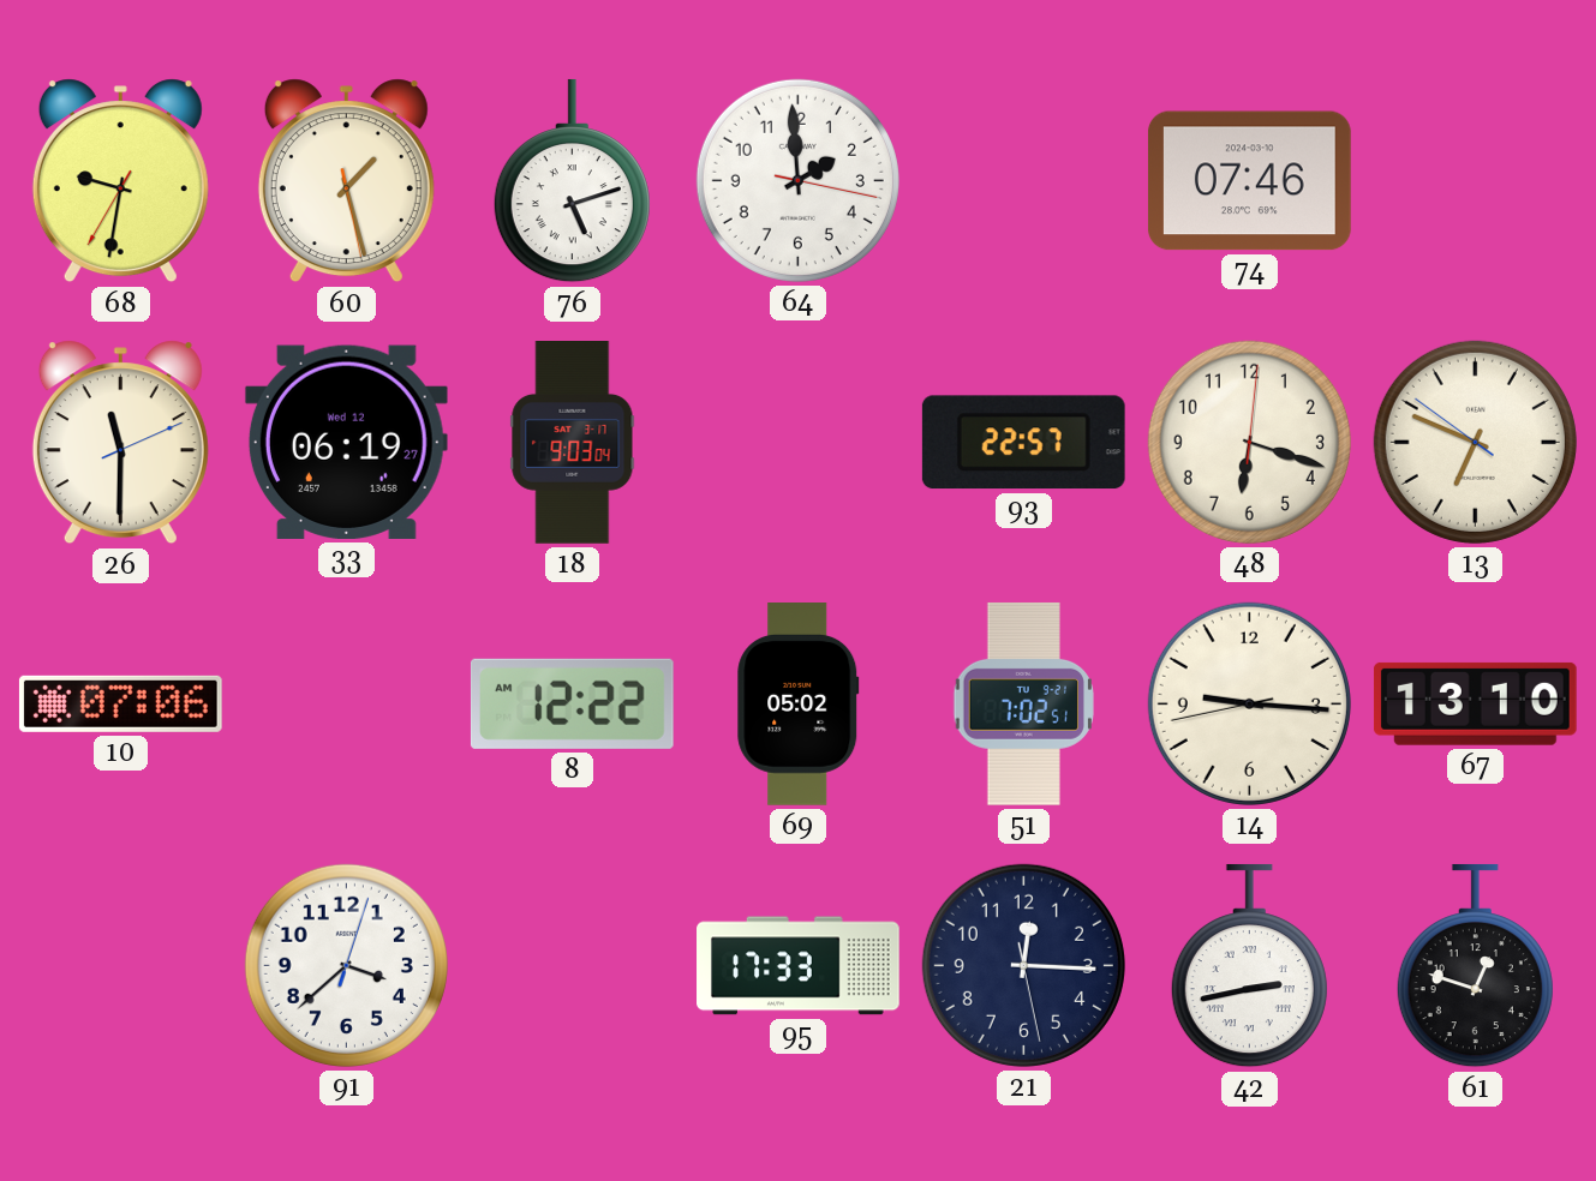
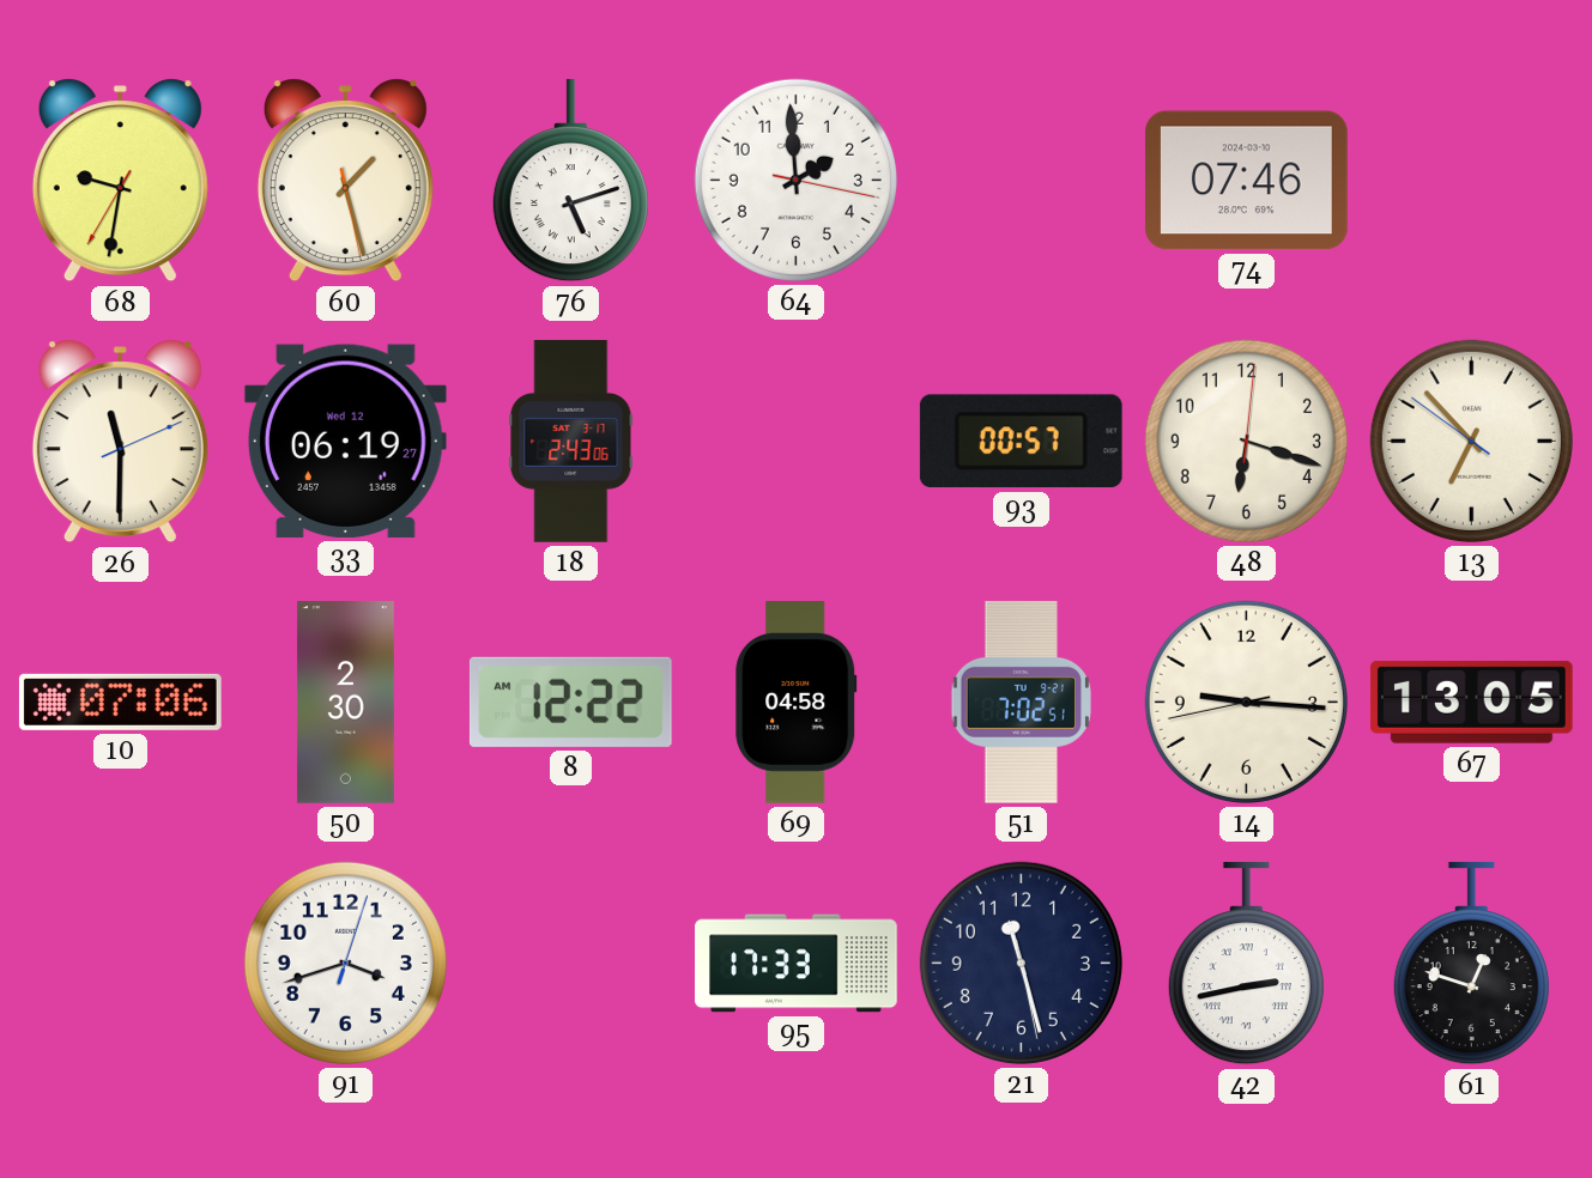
18: 9:03 -> 2:43
93: 22:57 -> 00:57
13: 6:48 -> 6:52
50: none -> 2:30
69: 05:02 -> 04:58
67: 13:10 -> 13:05
91: 3:38 -> 3:42
21: 12:15 -> 11:27
